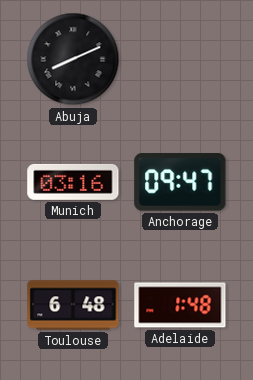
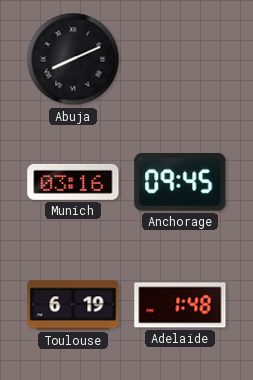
Anchorage: 09:47 -> 09:45
Toulouse: 6:48 -> 6:19
